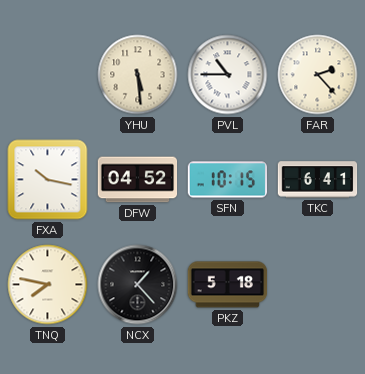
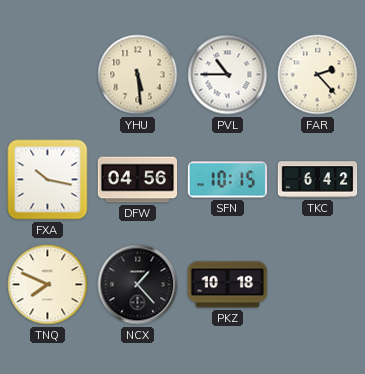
DFW: 04:52 -> 04:56
TKC: 6:41 -> 6:42
TNQ: 7:47 -> 7:49
PKZ: 5:18 -> 10:18
